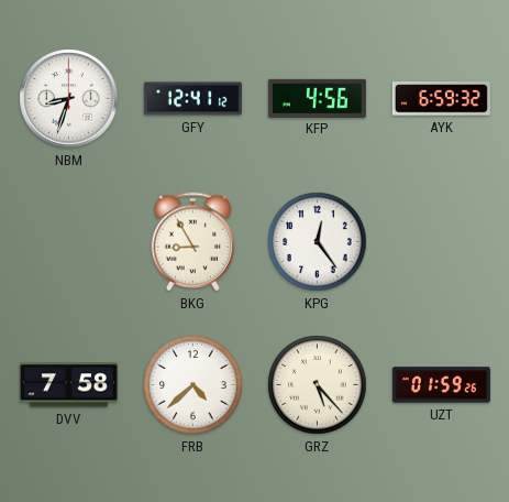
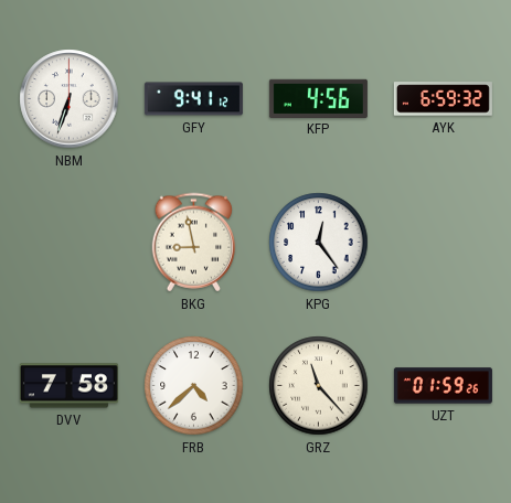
NBM: 8:33 -> 6:33
GFY: 12:41 -> 9:41
BKG: 8:55 -> 8:58
GRZ: 5:23 -> 11:23
